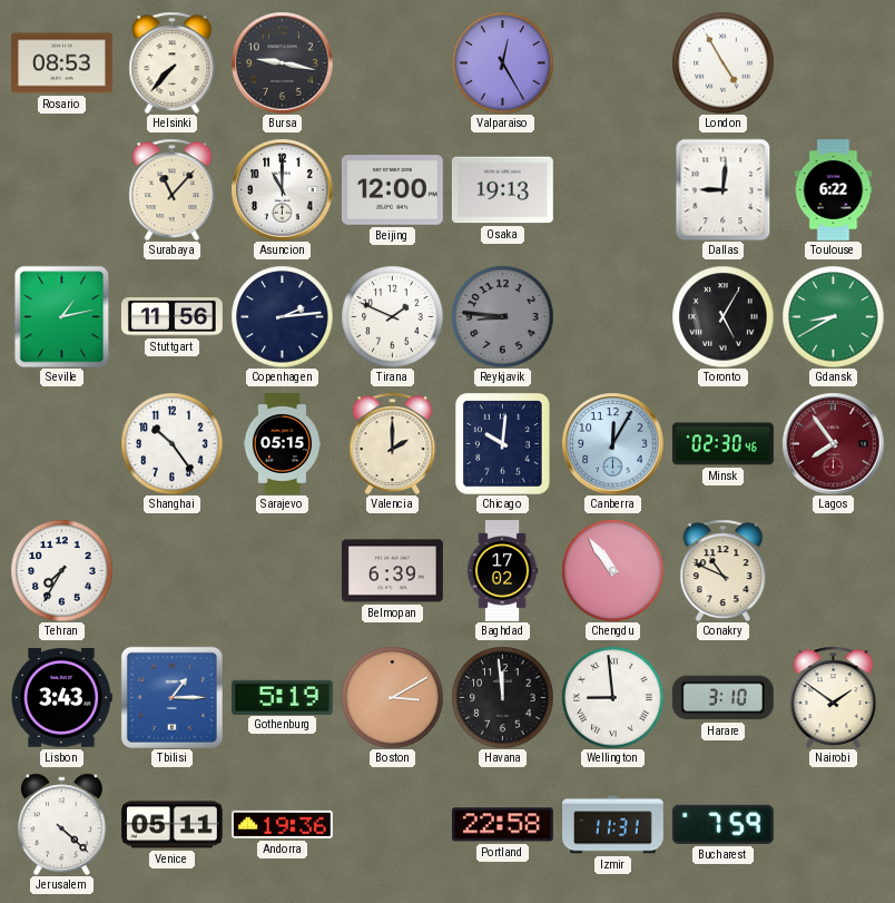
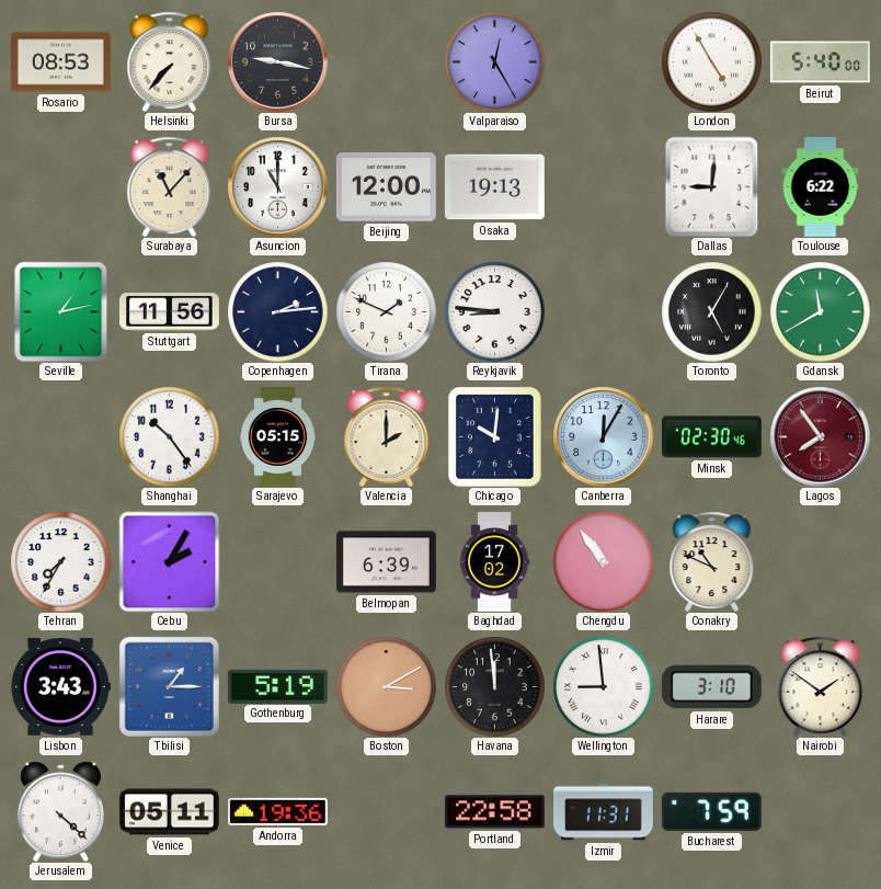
Beirut: none -> 5:40
Reykjavik dial: grey -> white
Gdansk: 8:40 -> 11:40
Cebu: none -> 2:05
